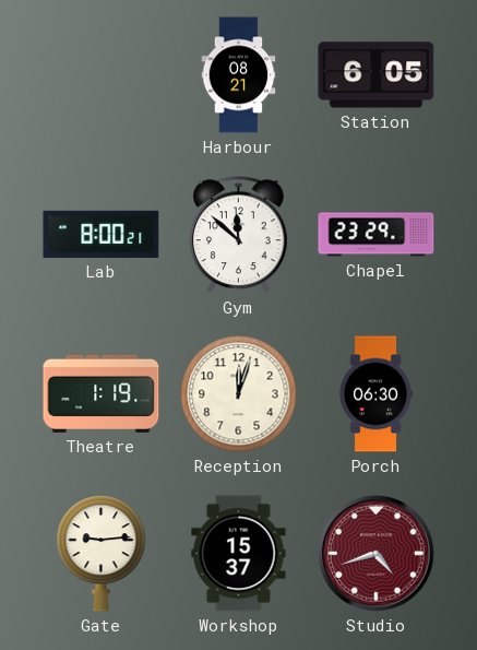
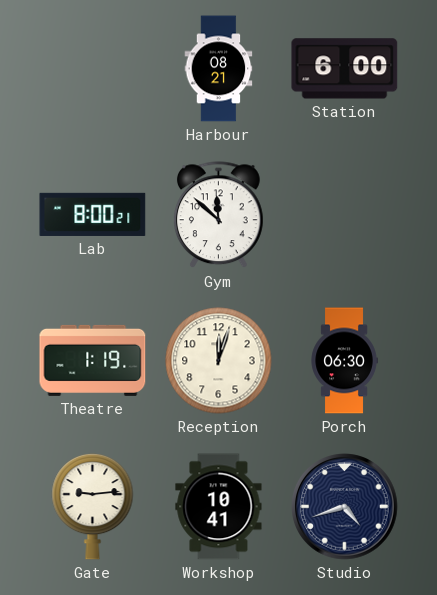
Station: 6:05 -> 6:00
Chapel: 23:29 -> none
Workshop: 15:37 -> 10:41
Studio dial: burgundy -> navy
